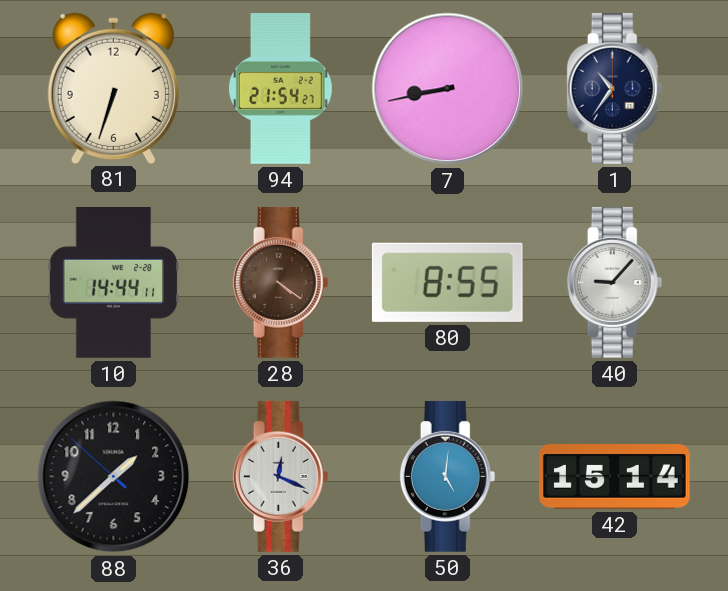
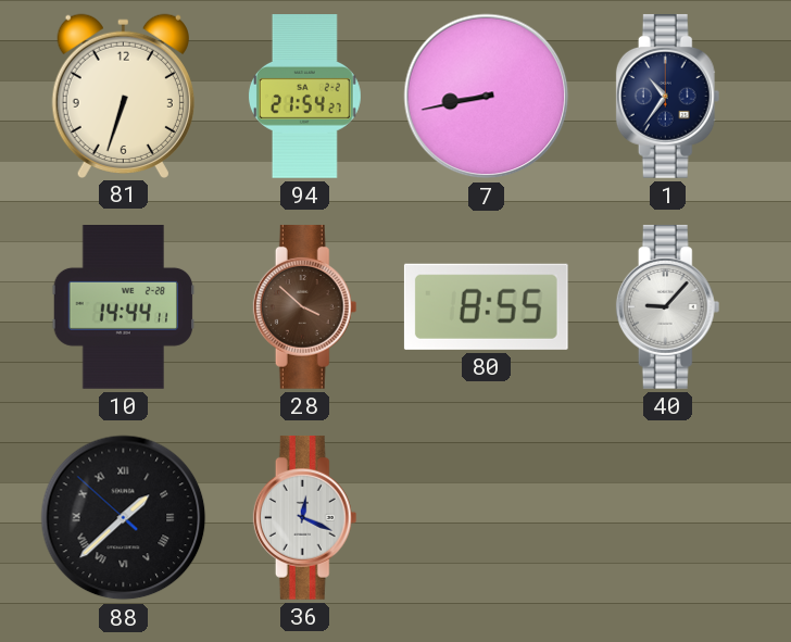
28: 4:21 -> 3:52
88 numerals: Arabic -> Roman
50: 5:01 -> none
42: 15:14 -> none
